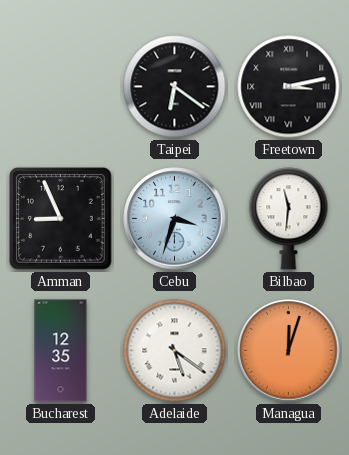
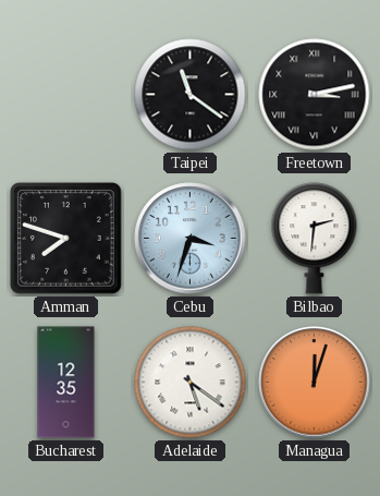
Taipei: 6:21 -> 11:21
Amman: 8:56 -> 7:48
Bilbao: 11:31 -> 2:31
